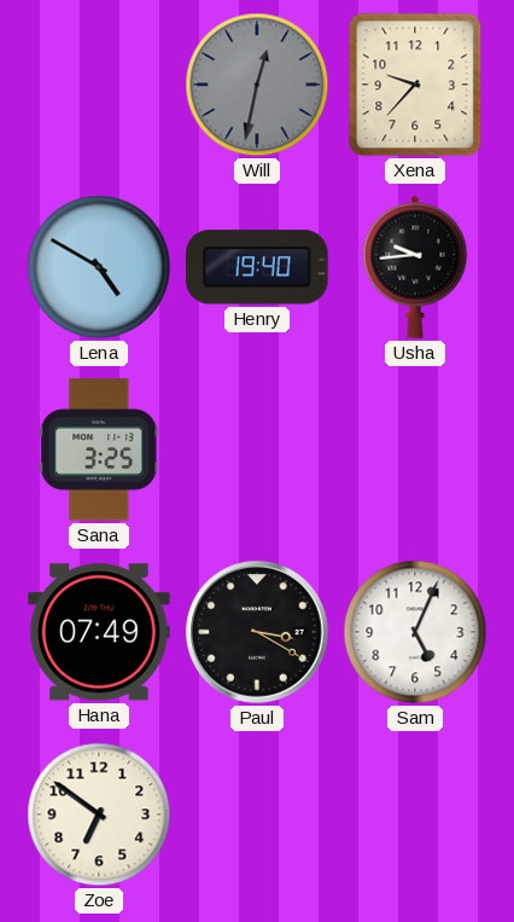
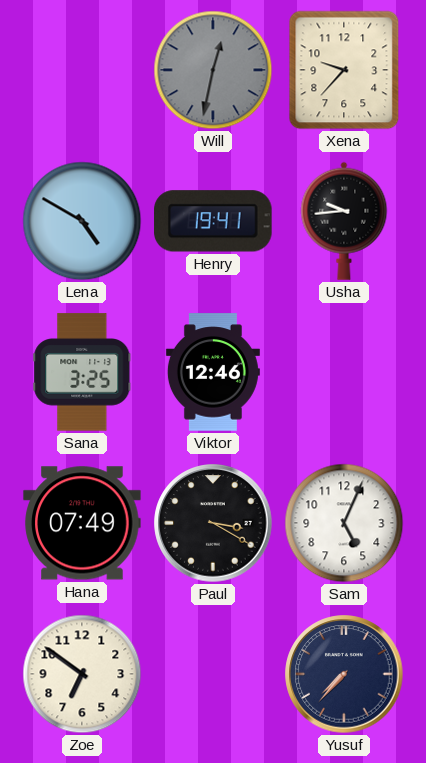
Henry: 19:40 -> 19:41
Viktor: none -> 12:46
Yusuf: none -> 7:37
